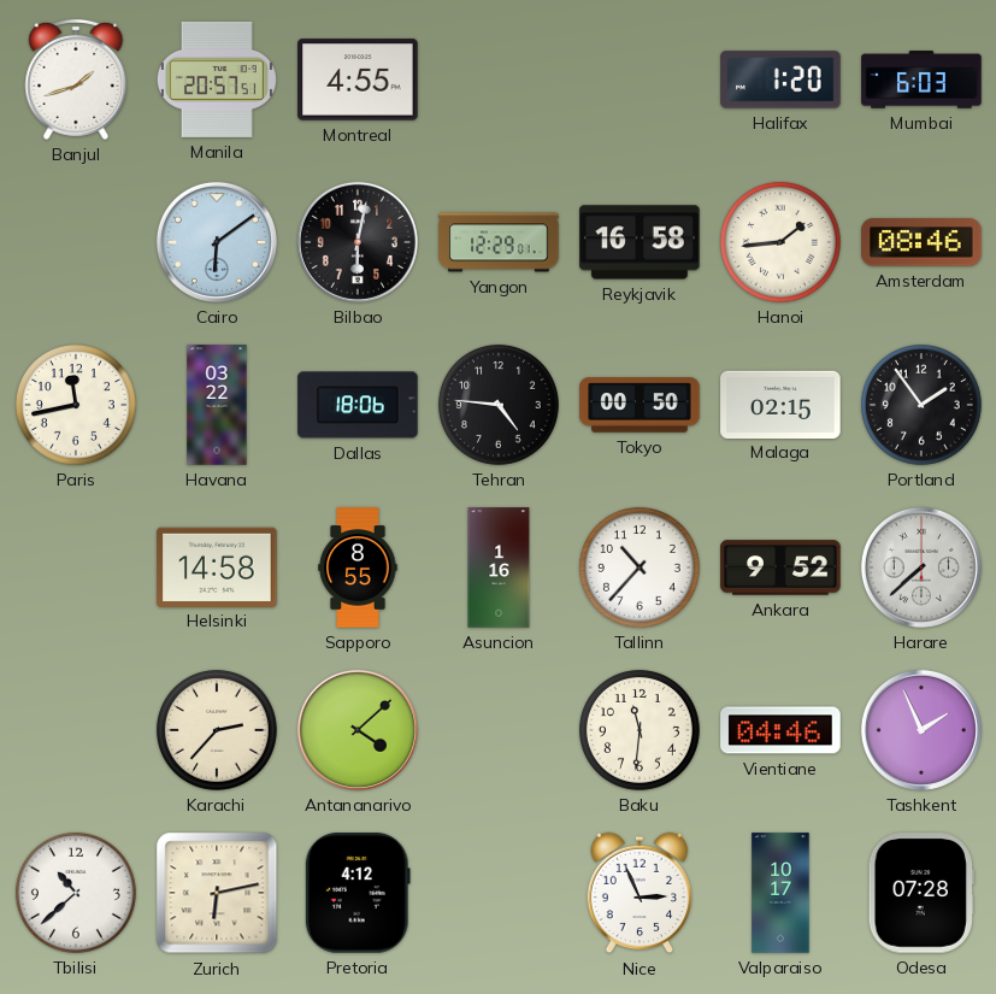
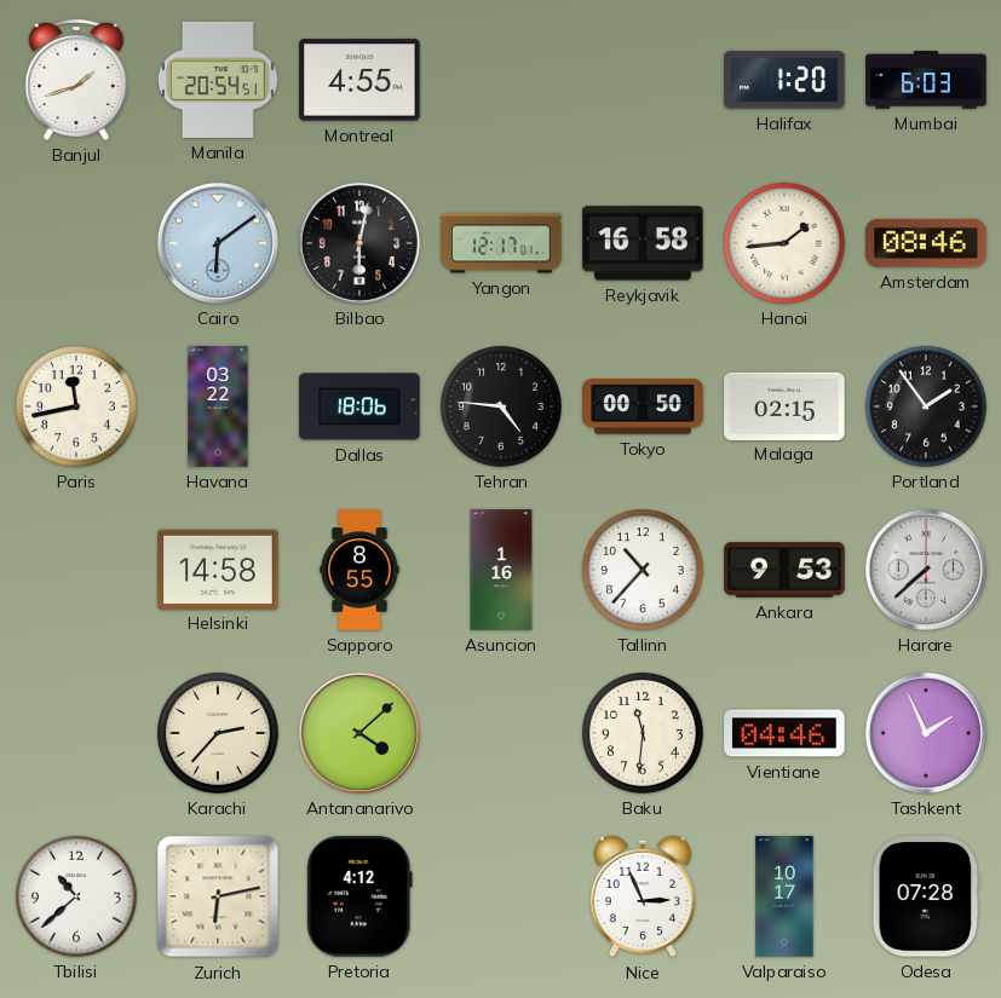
Manila: 20:57 -> 20:54
Yangon: 12:29 -> 12:17
Ankara: 9:52 -> 9:53
